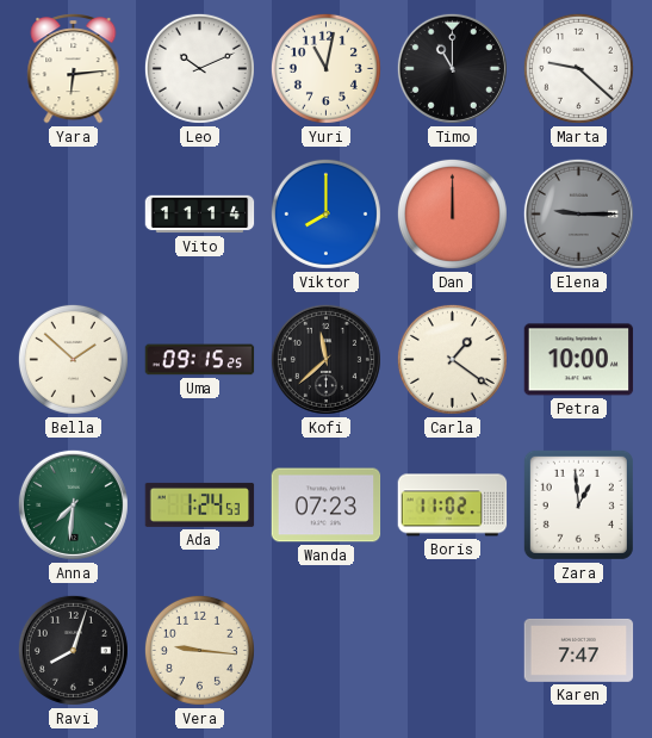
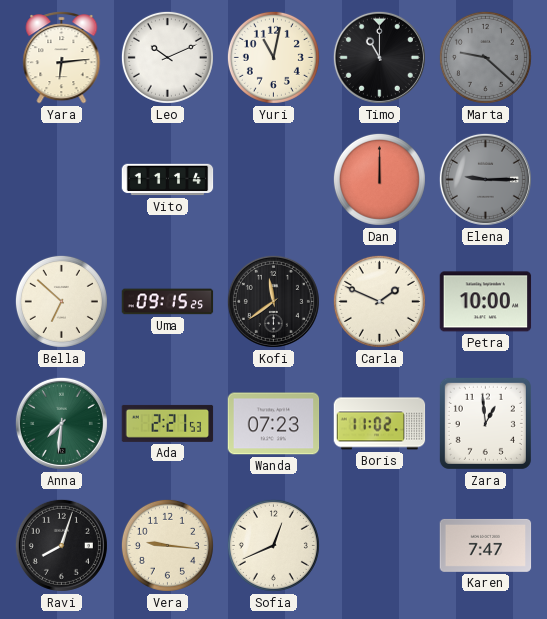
Marta dial: white -> grey
Viktor: 8:00 -> none
Bella: 1:52 -> 6:52
Kofi: 11:38 -> 11:39
Carla: 1:21 -> 1:49
Ada: 1:24 -> 2:21
Sofia: none -> 12:41
